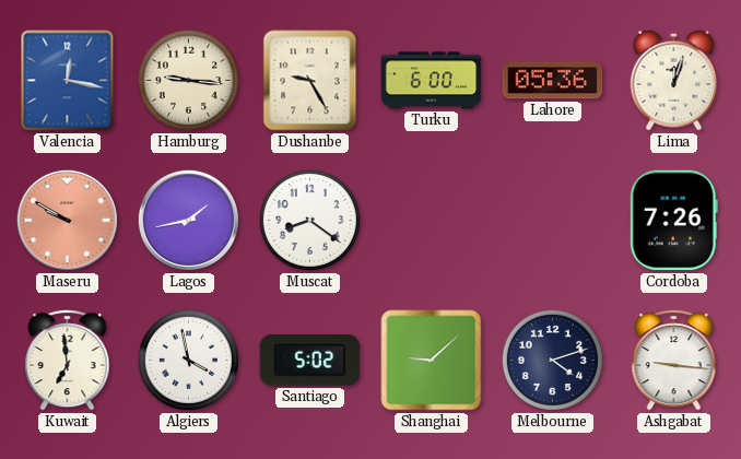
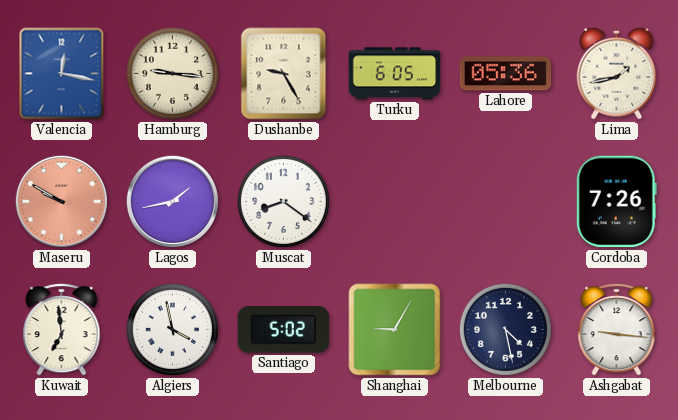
Turku: 6:00 -> 6:05
Lima: 12:03 -> 1:43
Shanghai: 9:08 -> 9:05
Melbourne: 4:12 -> 4:28
